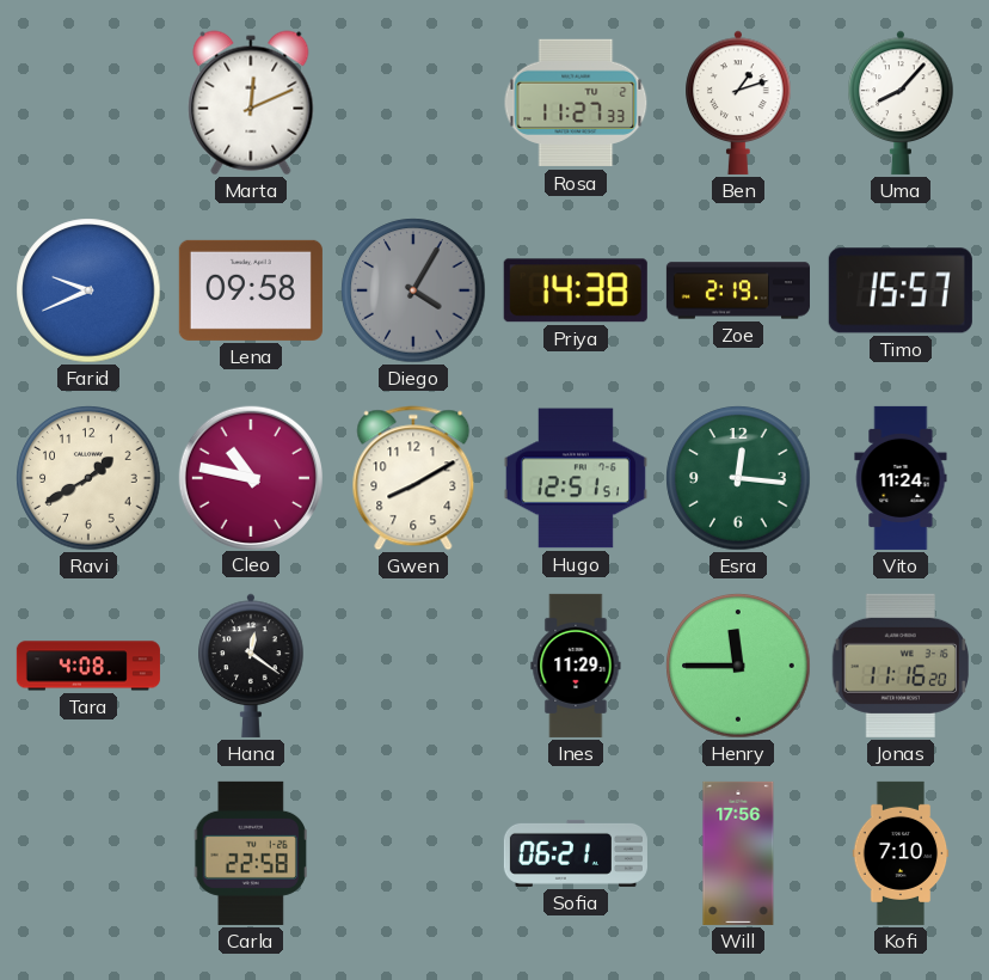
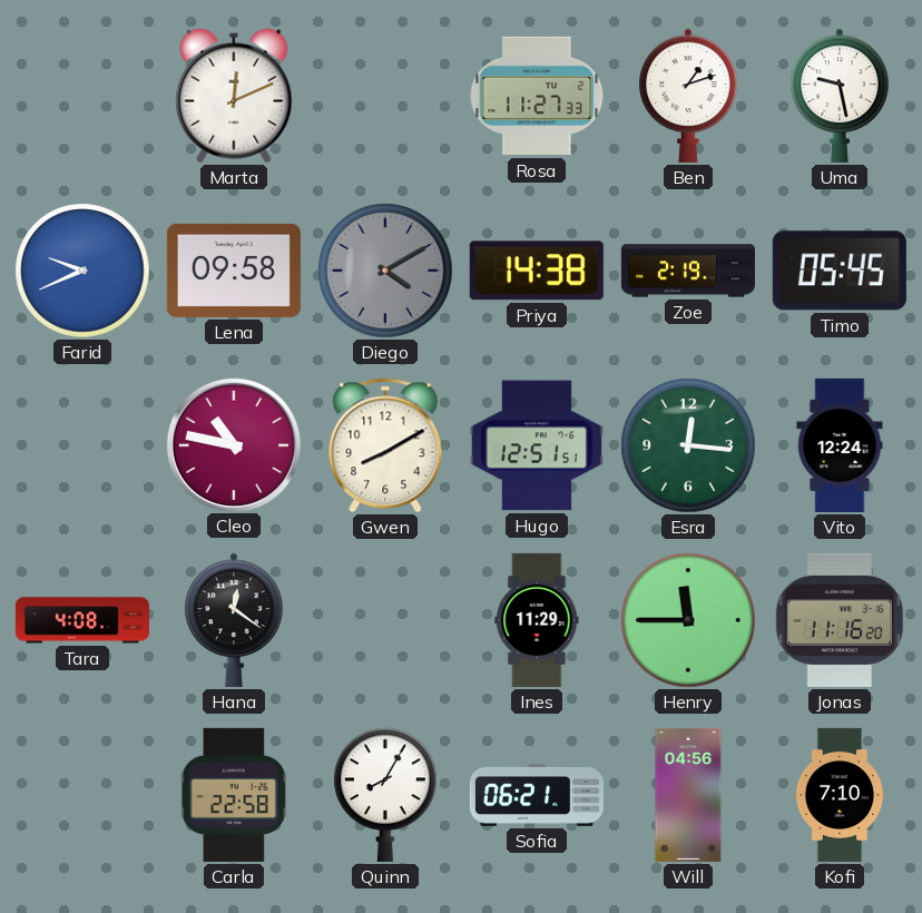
Uma: 8:07 -> 9:28
Diego: 4:05 -> 4:10
Timo: 15:57 -> 05:45
Ravi: 1:40 -> none
Vito: 11:24 -> 12:24
Quinn: none -> 8:05
Will: 17:56 -> 04:56
